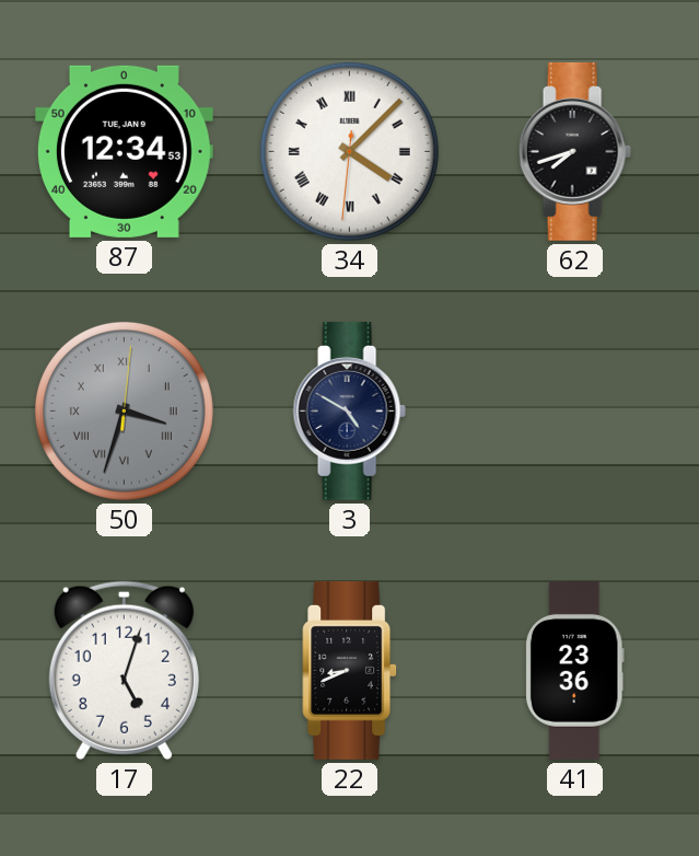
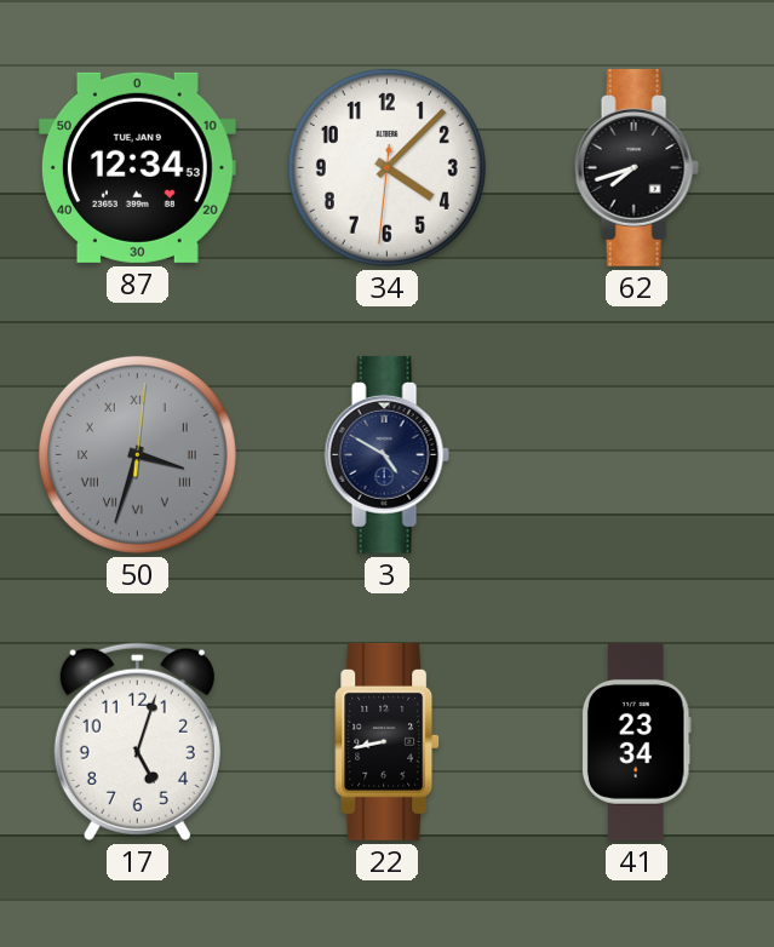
34 numerals: Roman -> Arabic
22: 8:41 -> 8:43
41: 23:36 -> 23:34
